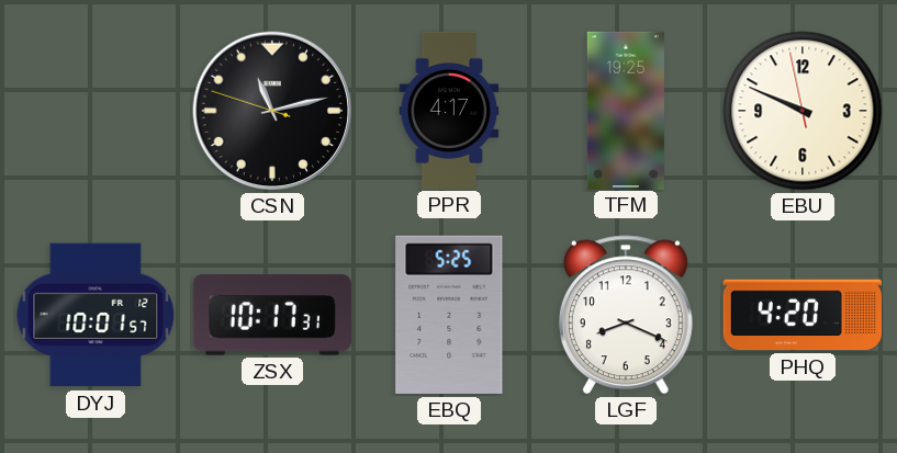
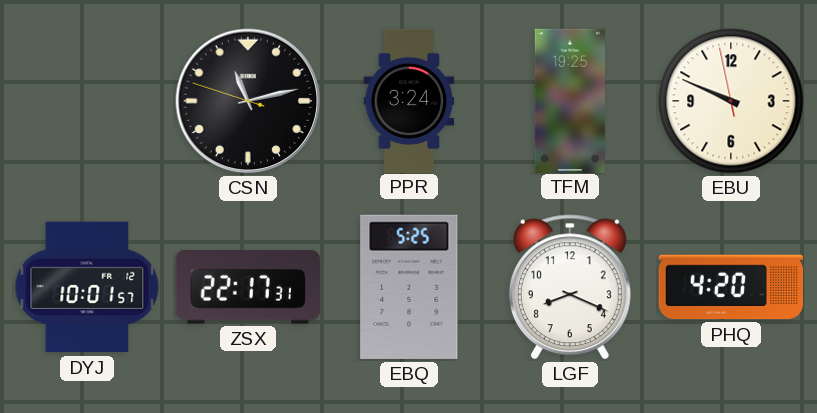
PPR: 4:17 -> 3:24
ZSX: 10:17 -> 22:17
